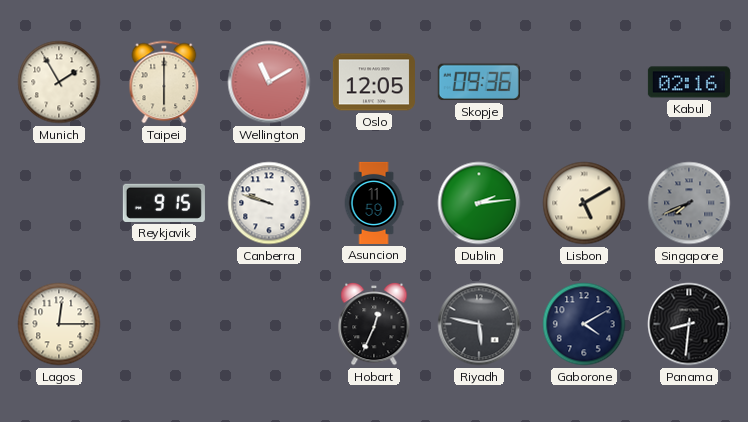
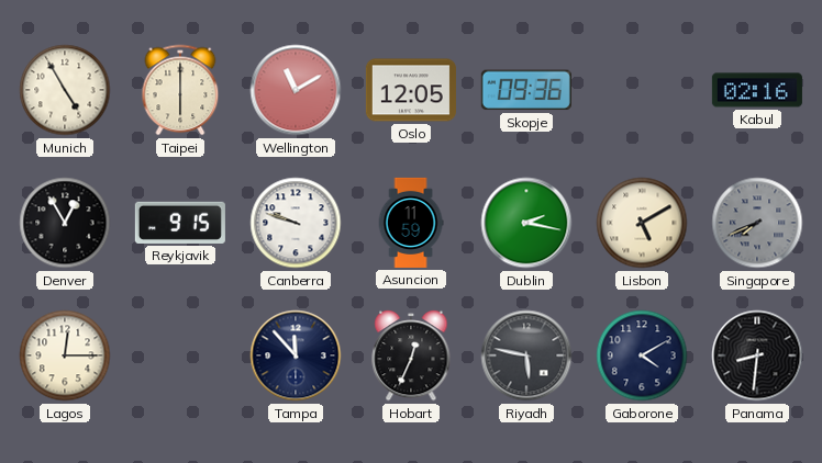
Munich: 1:55 -> 4:55
Denver: none -> 12:55
Dublin: 2:14 -> 2:17
Tampa: none -> 11:53
